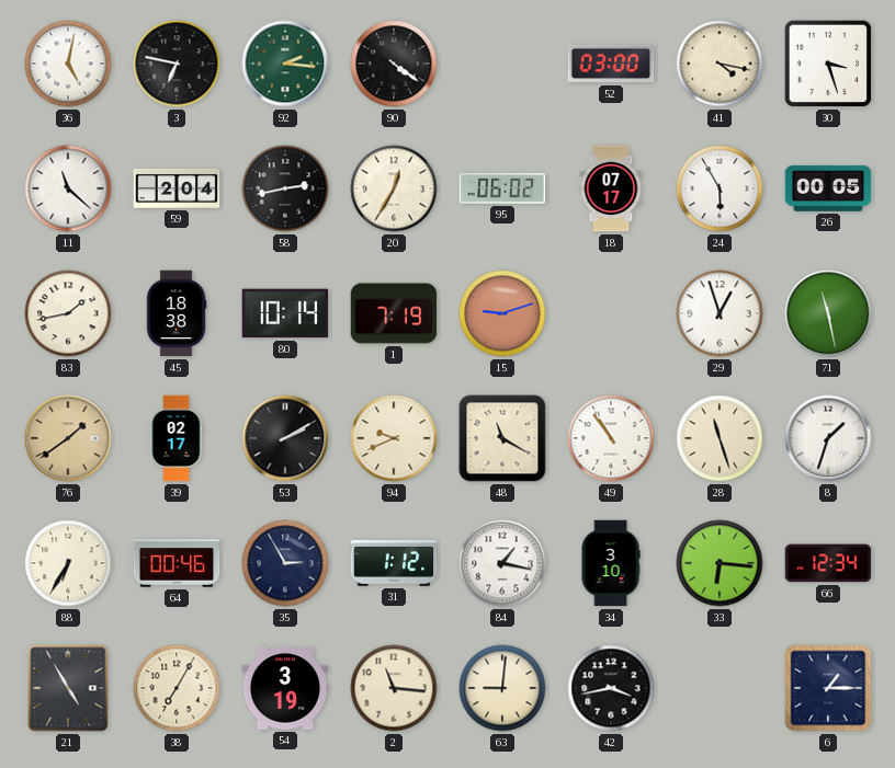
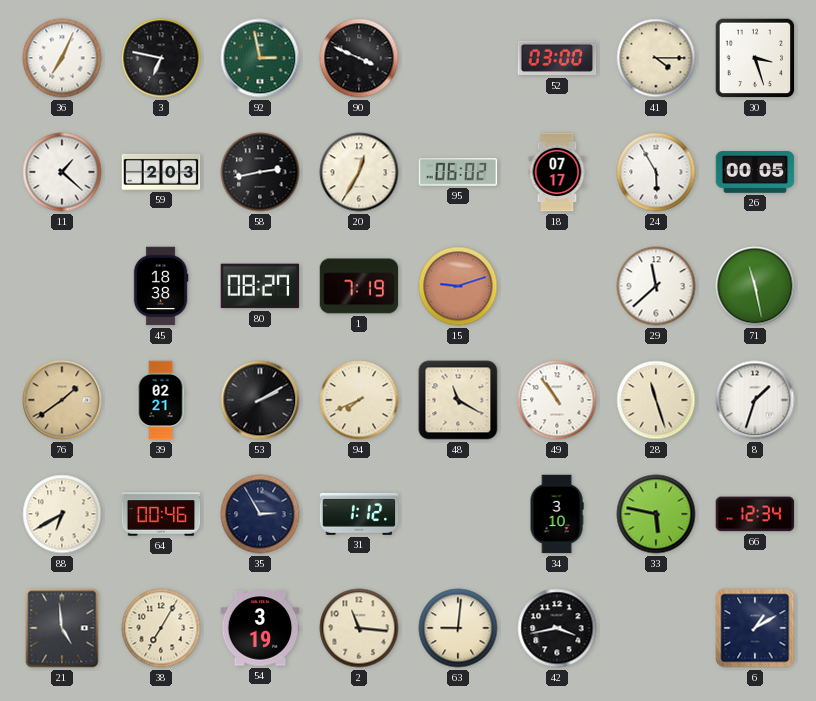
36: 5:02 -> 7:04
92: 2:16 -> 2:58
90: 4:21 -> 3:49
41: 4:17 -> 4:15
11: 11:22 -> 1:22
59: 2:04 -> 2:03
83: 1:43 -> none
80: 10:14 -> 08:27
29: 12:57 -> 11:38
39: 02:17 -> 02:21
94: 9:41 -> 7:41
88: 6:35 -> 6:40
84: 1:17 -> none
33: 6:16 -> 5:47
21: 4:55 -> 4:59
6: 1:15 -> 1:10
